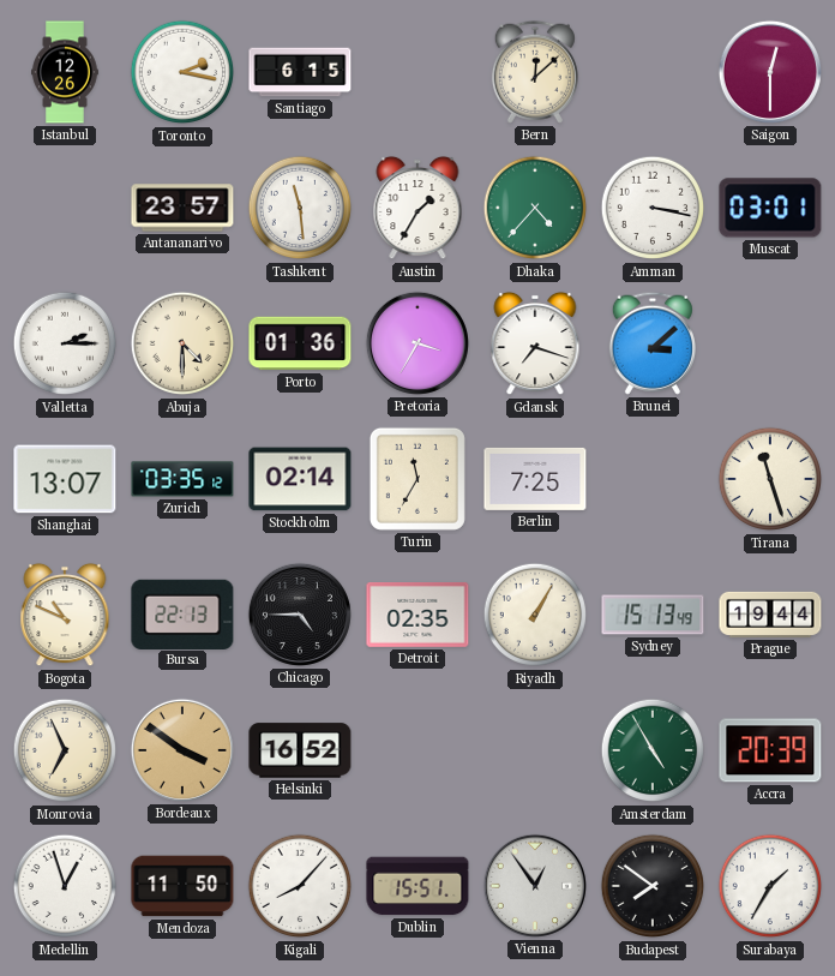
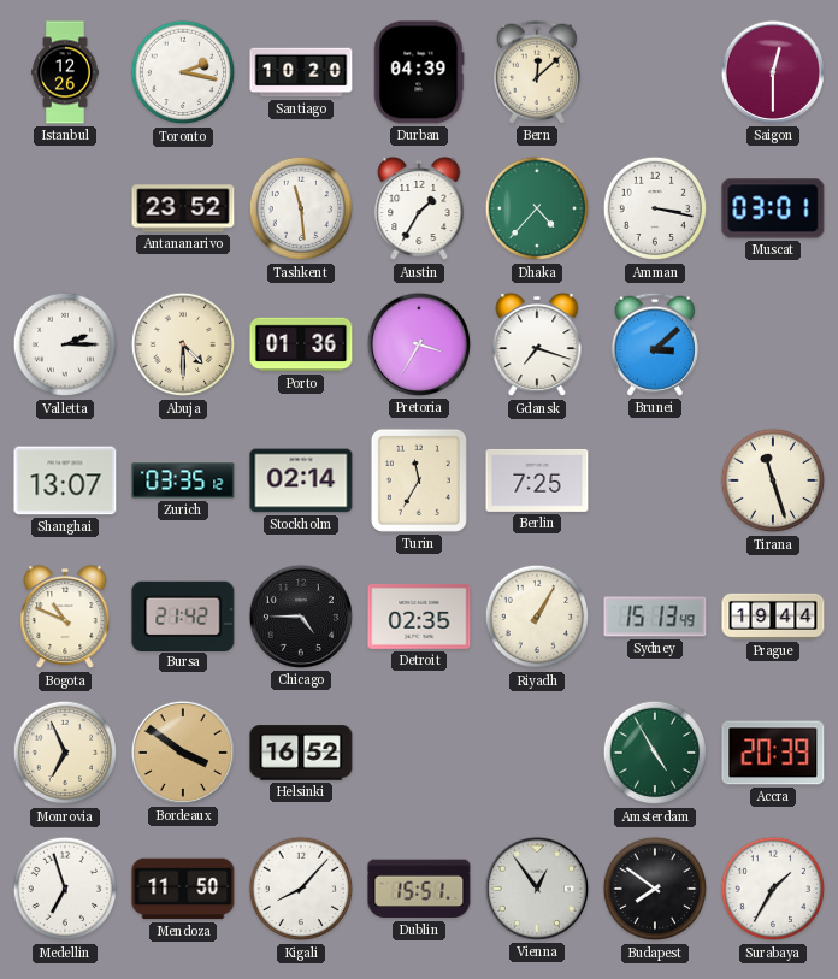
Santiago: 6:15 -> 10:20
Durban: none -> 04:39
Antananarivo: 23:57 -> 23:52
Bursa: 22:13 -> 21:42
Medellin: 12:57 -> 6:57
